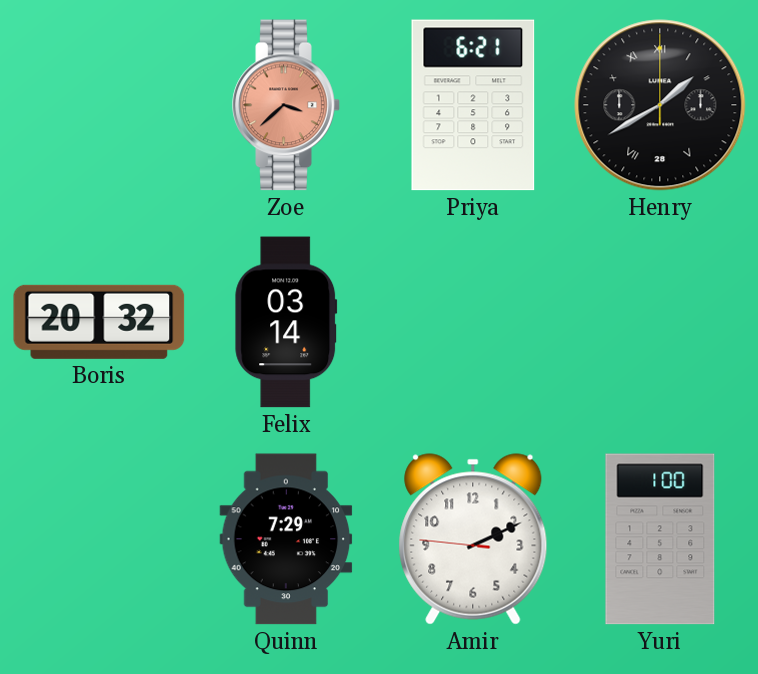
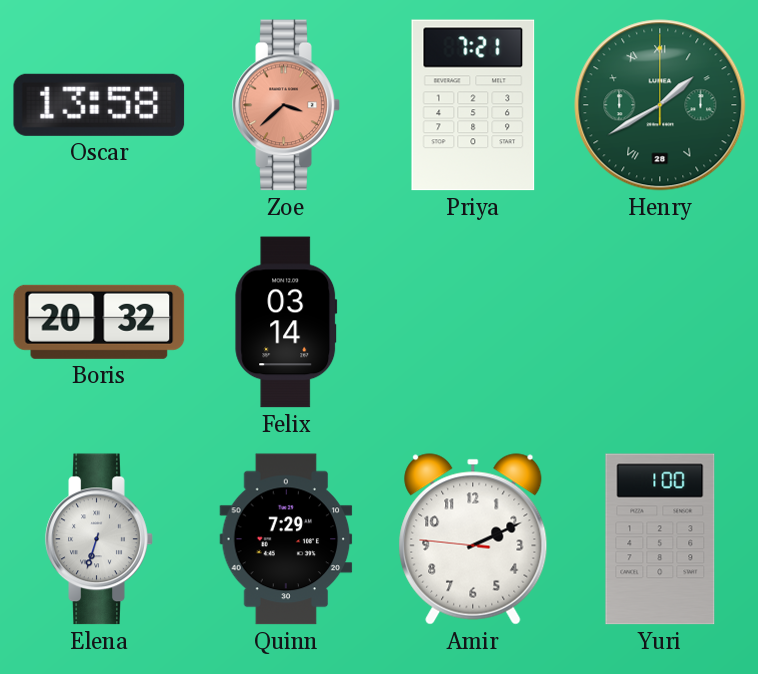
Oscar: none -> 13:58
Priya: 6:21 -> 7:21
Henry dial: black -> green
Elena: none -> 6:33
